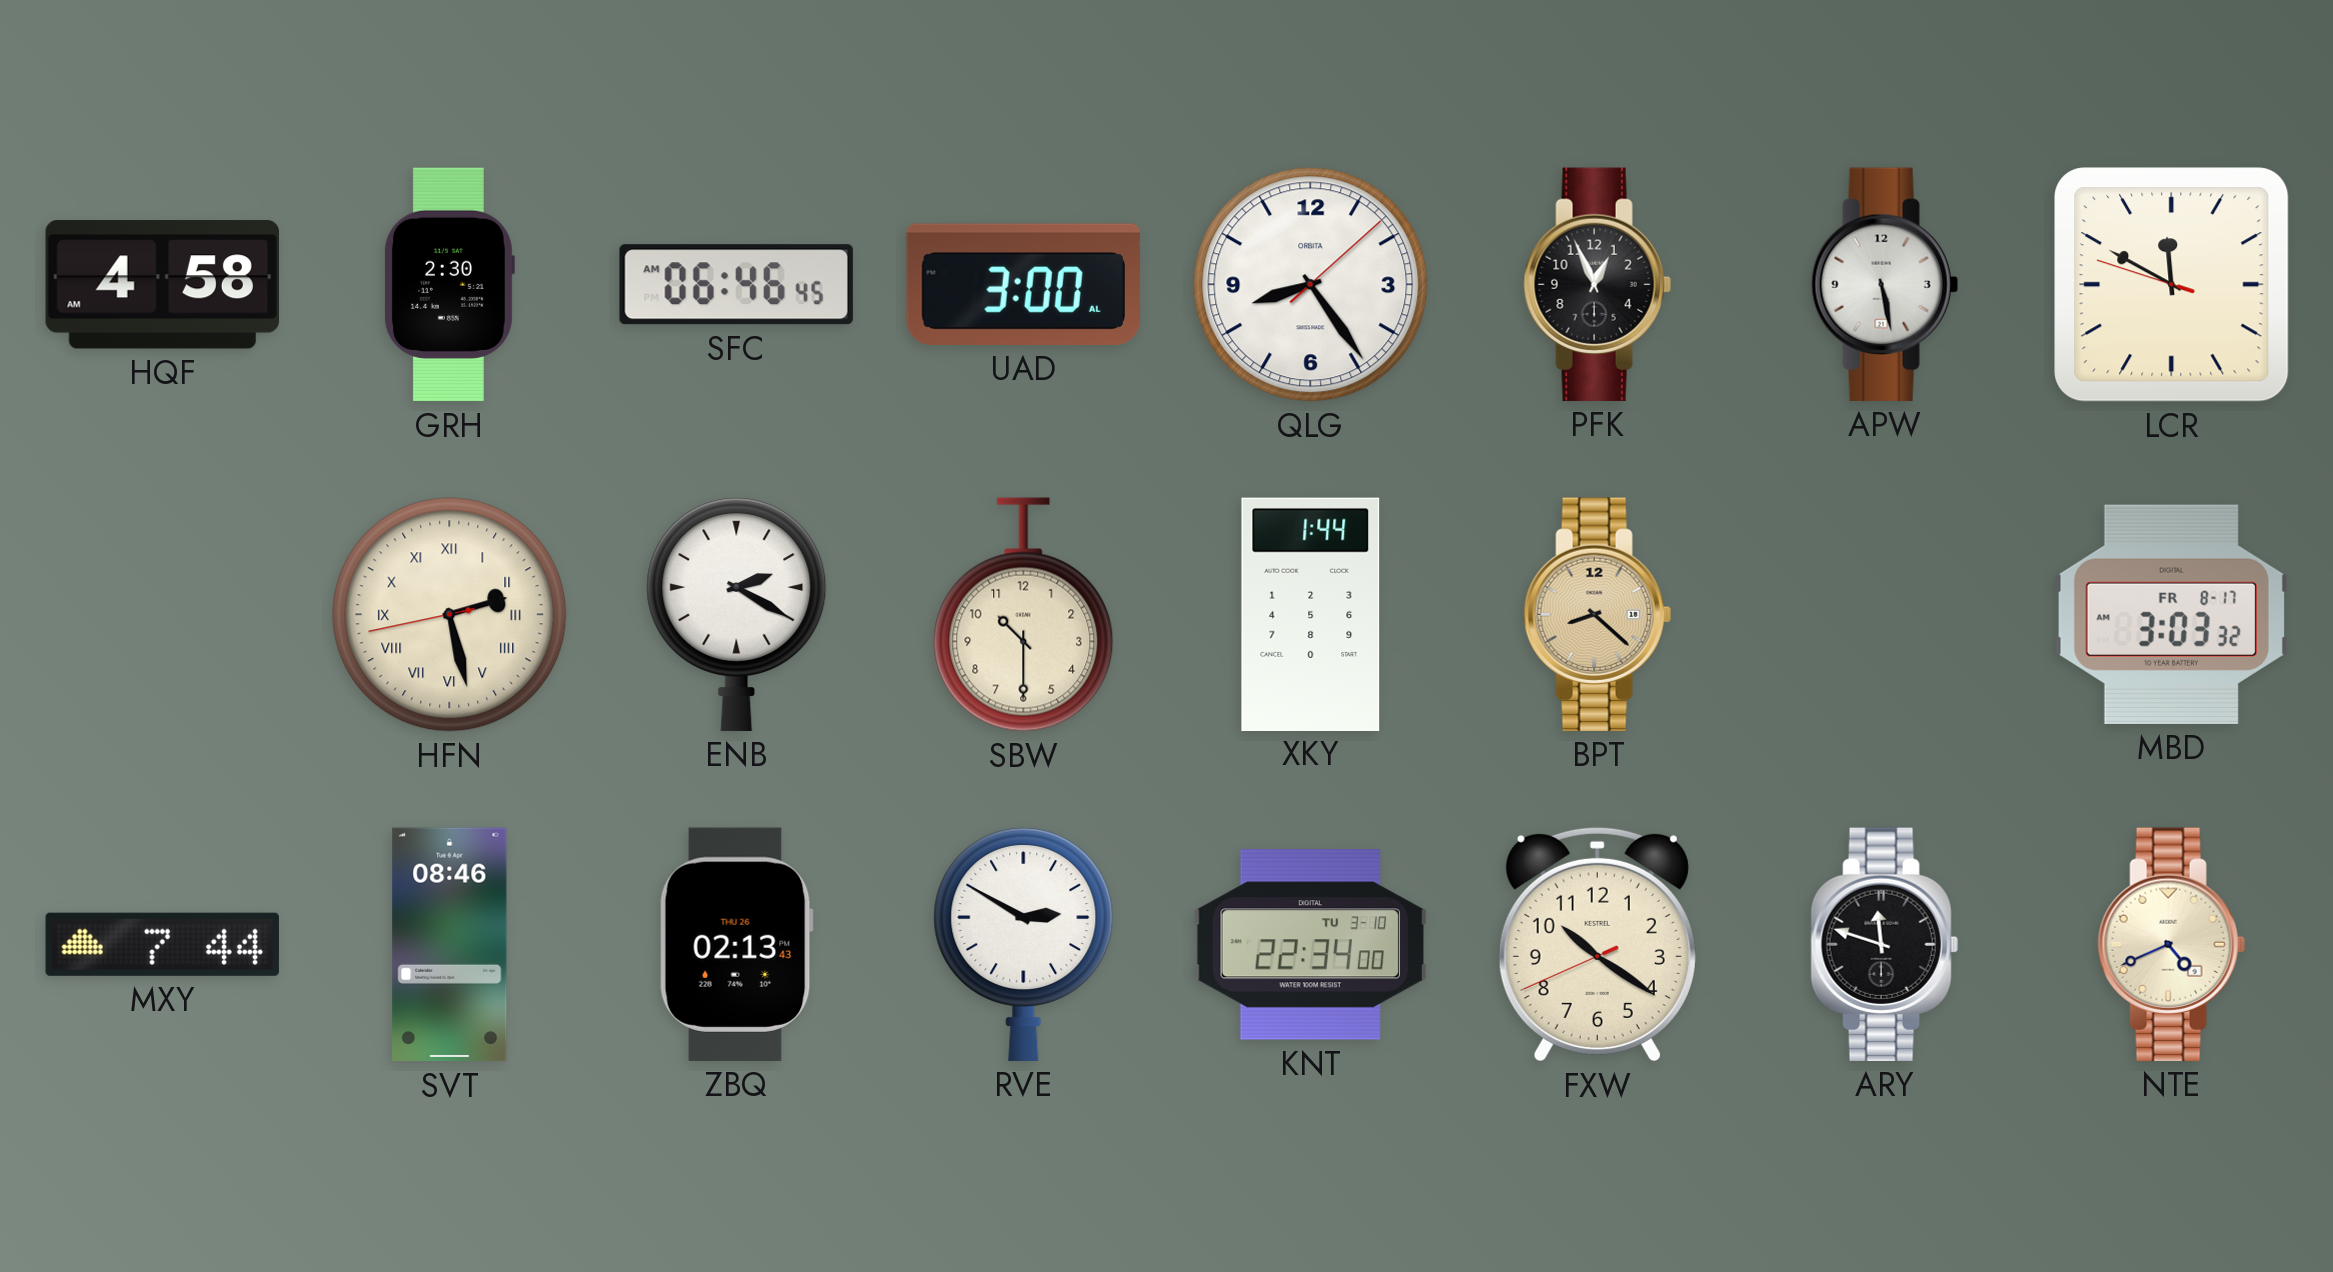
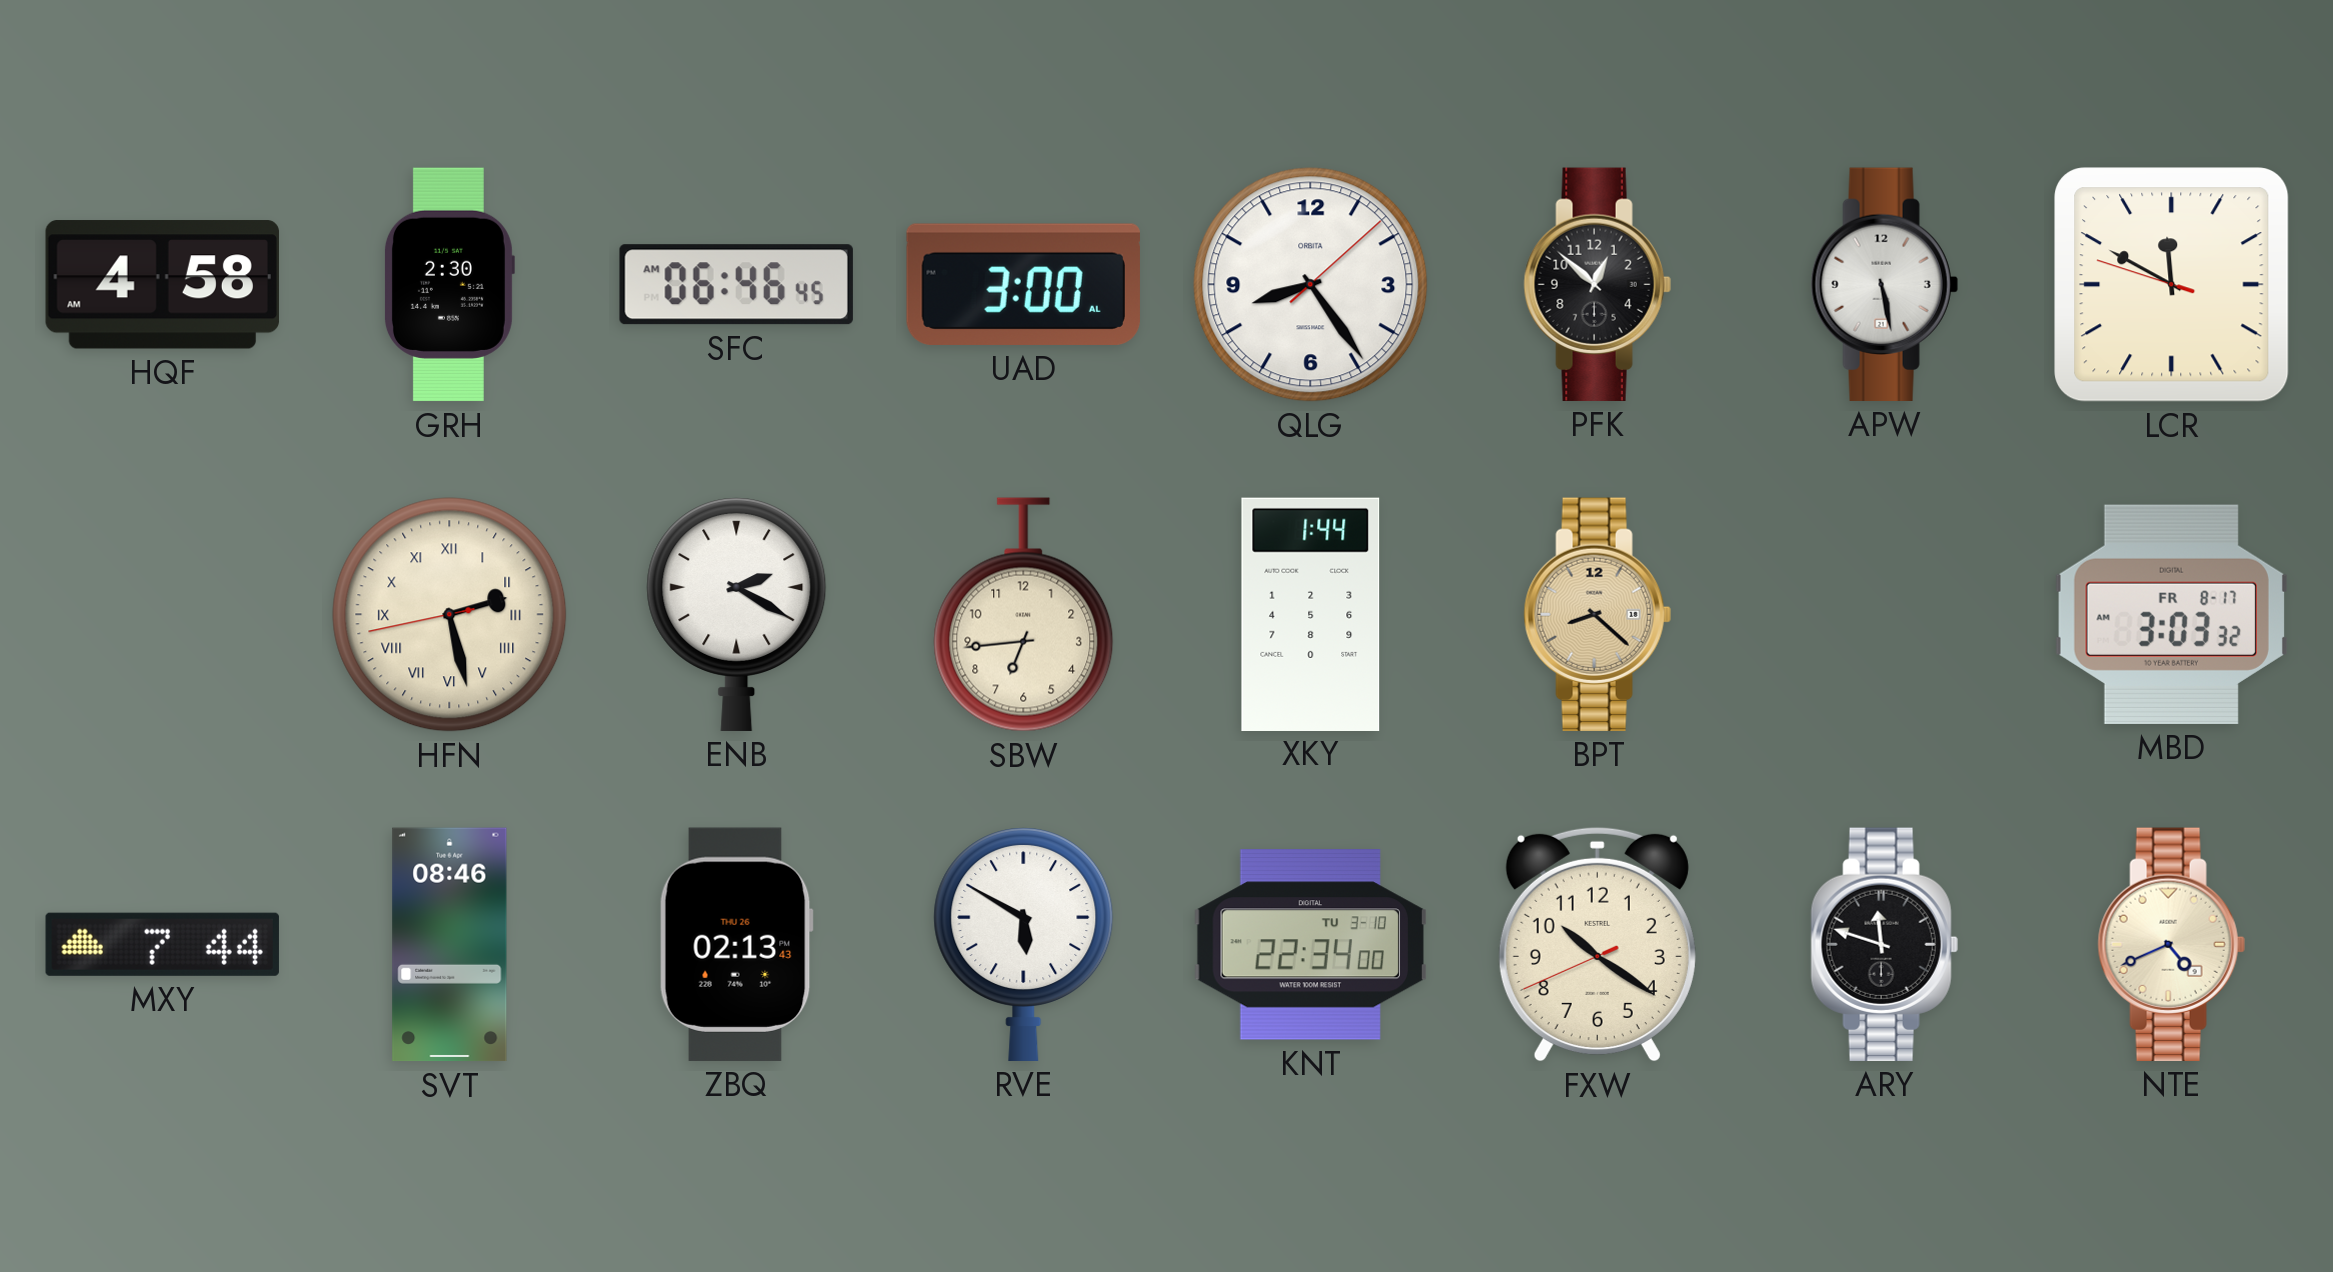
PFK: 12:56 -> 12:52
SBW: 10:30 -> 6:44
RVE: 2:50 -> 5:50
